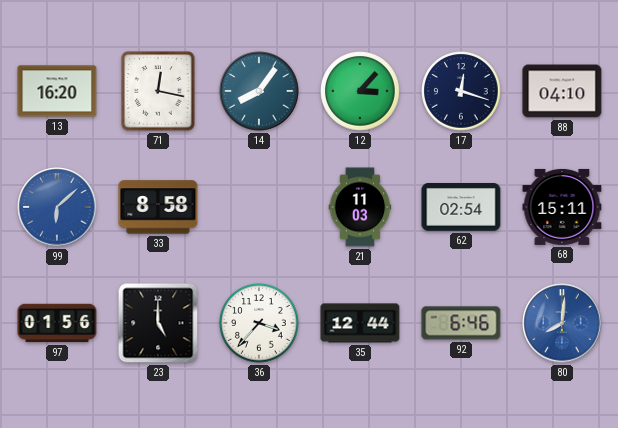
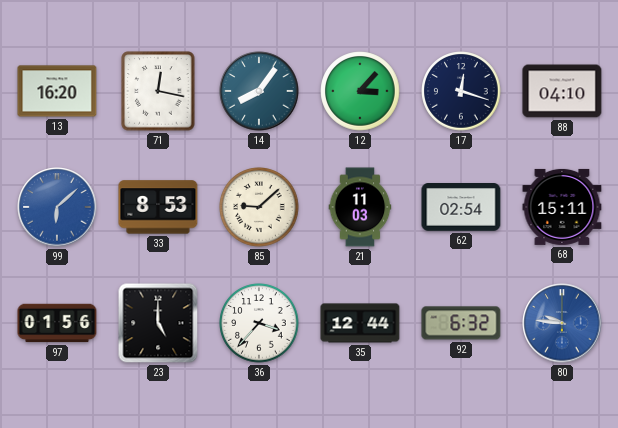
33: 8:58 -> 8:53
85: none -> 9:08
92: 6:46 -> 6:32
80: 8:01 -> 9:46
